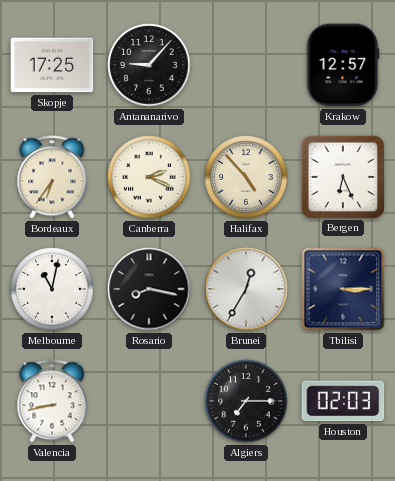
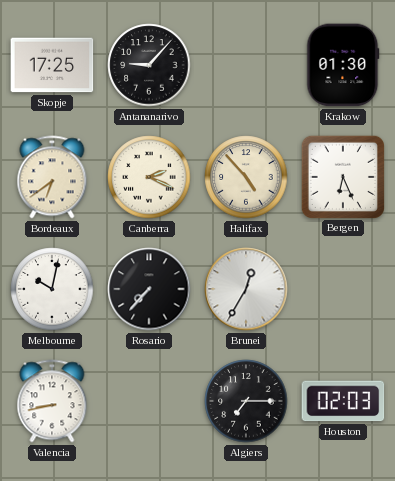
Krakow: 12:57 -> 01:30
Bordeaux: 6:36 -> 6:39
Melbourne: 11:02 -> 10:02
Rosario: 8:17 -> 7:37
Tbilisi: 3:15 -> none
